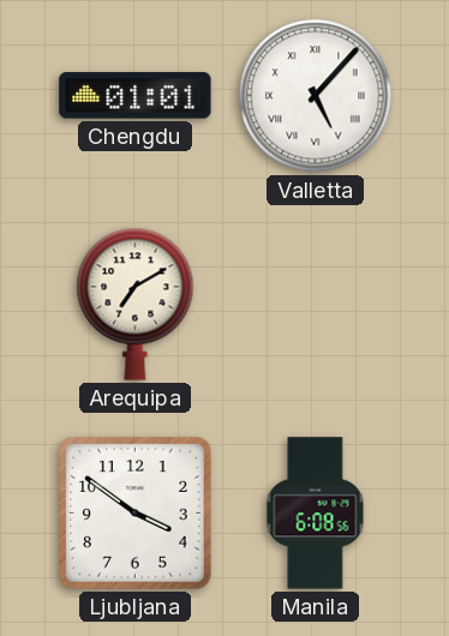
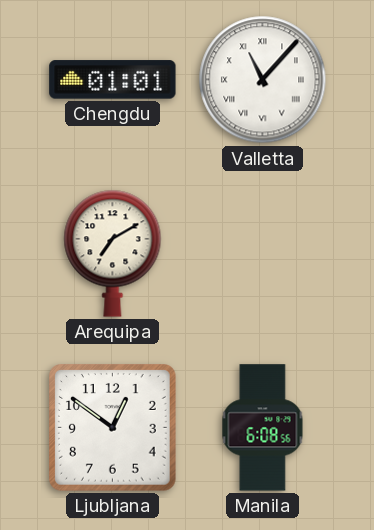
Valletta: 5:07 -> 11:07
Ljubljana: 3:51 -> 12:51
